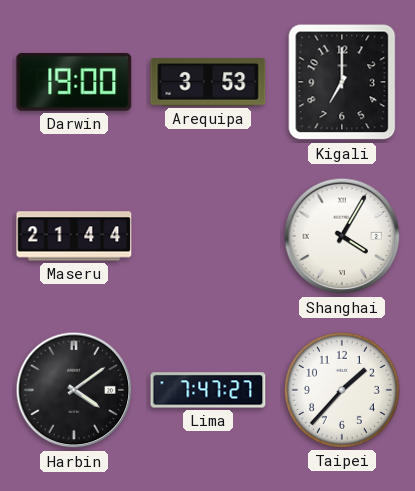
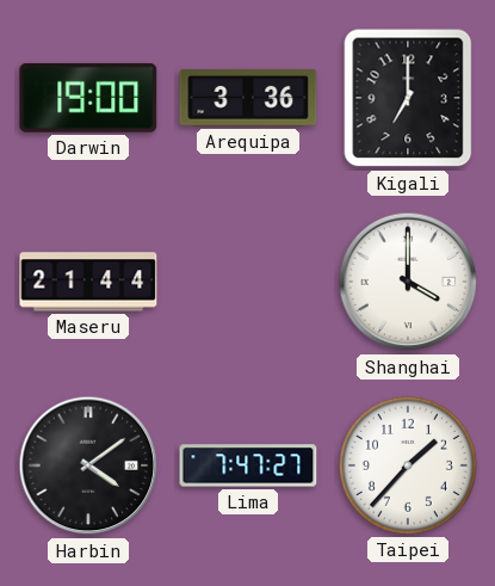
Arequipa: 3:53 -> 3:36
Shanghai: 4:05 -> 4:00
